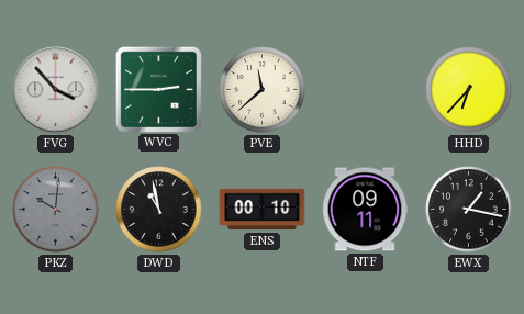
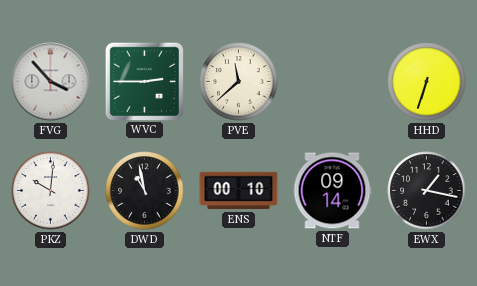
HHD: 6:37 -> 6:33
PKZ dial: grey -> white
NTF: 09:11 -> 09:14
